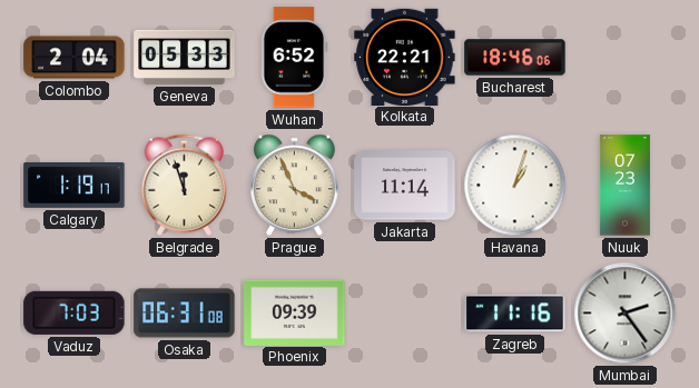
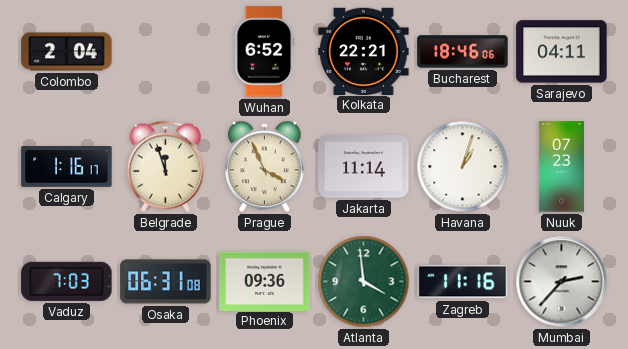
Geneva: 05:33 -> none
Sarajevo: none -> 04:11
Calgary: 1:19 -> 1:16
Phoenix: 09:39 -> 09:36
Atlanta: none -> 3:59
Mumbai: 2:24 -> 2:37
